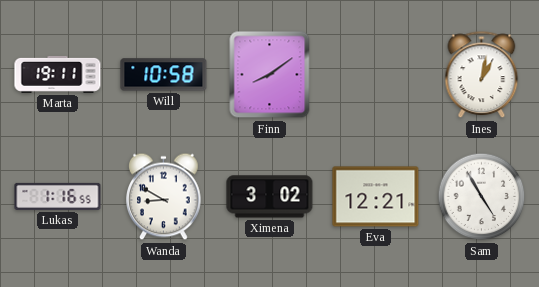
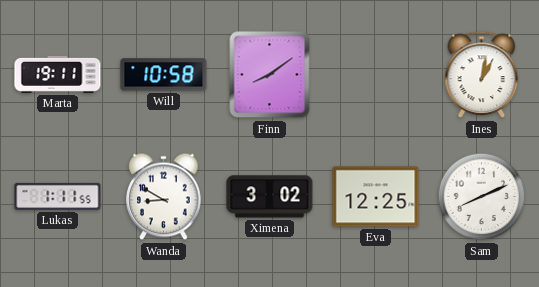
Lukas: 1:16 -> 1:11
Eva: 12:21 -> 12:25
Sam: 4:55 -> 8:11
